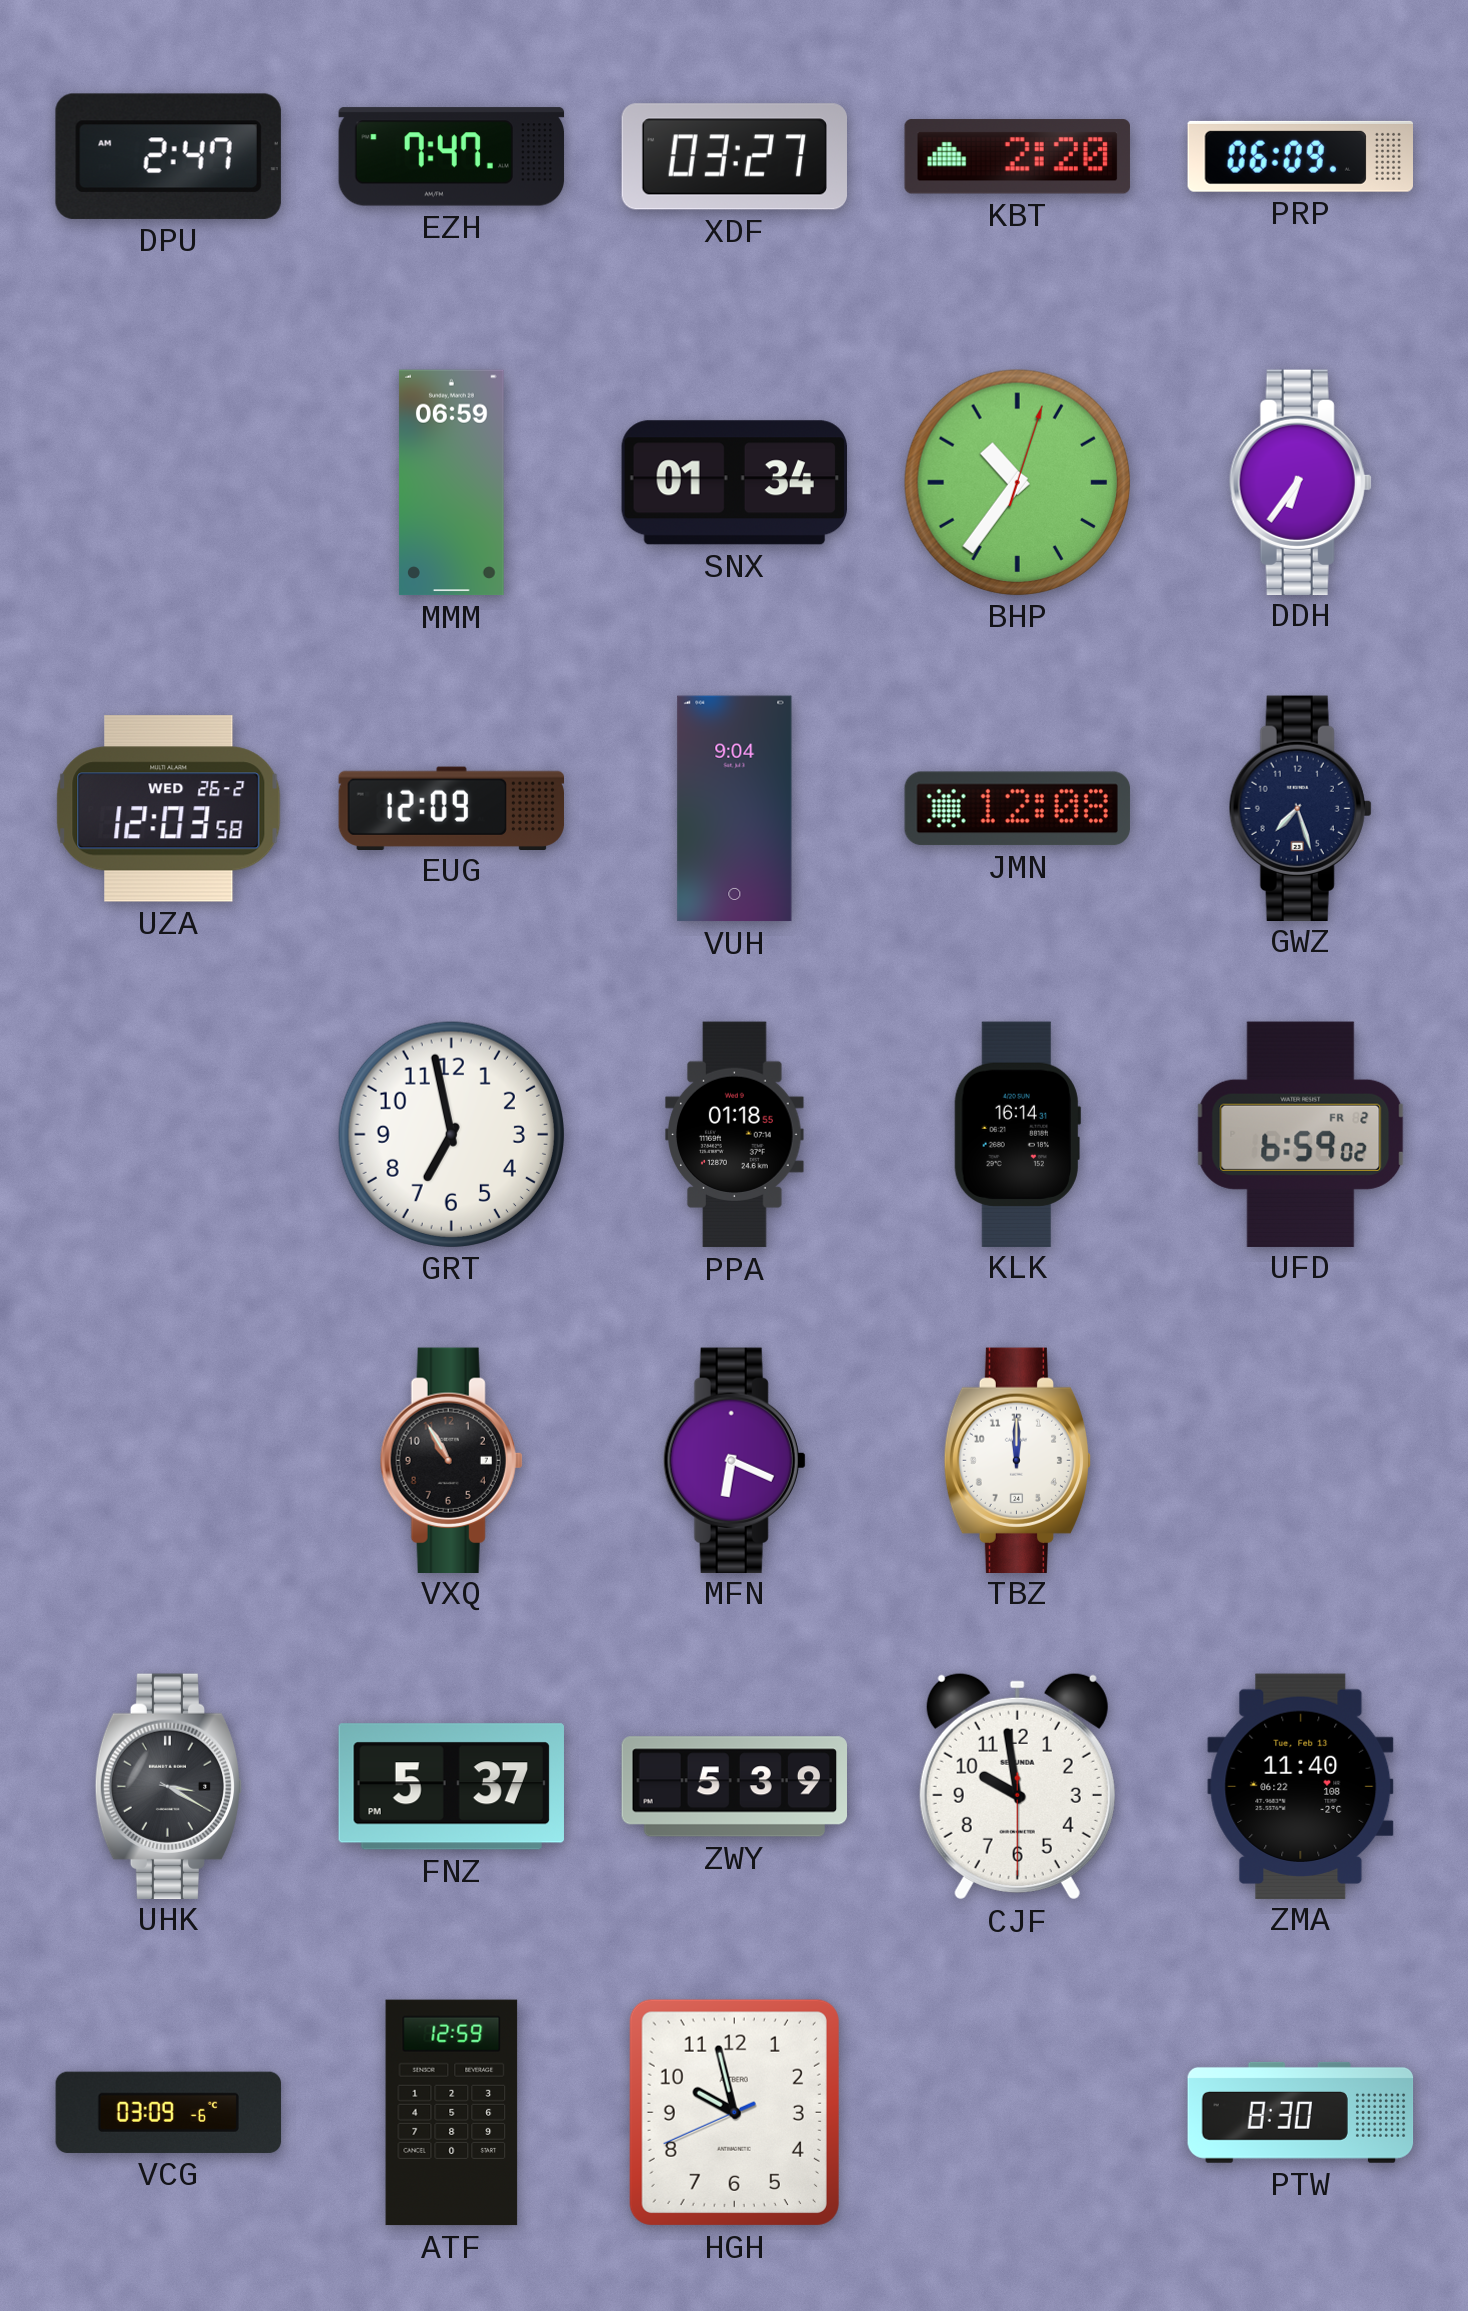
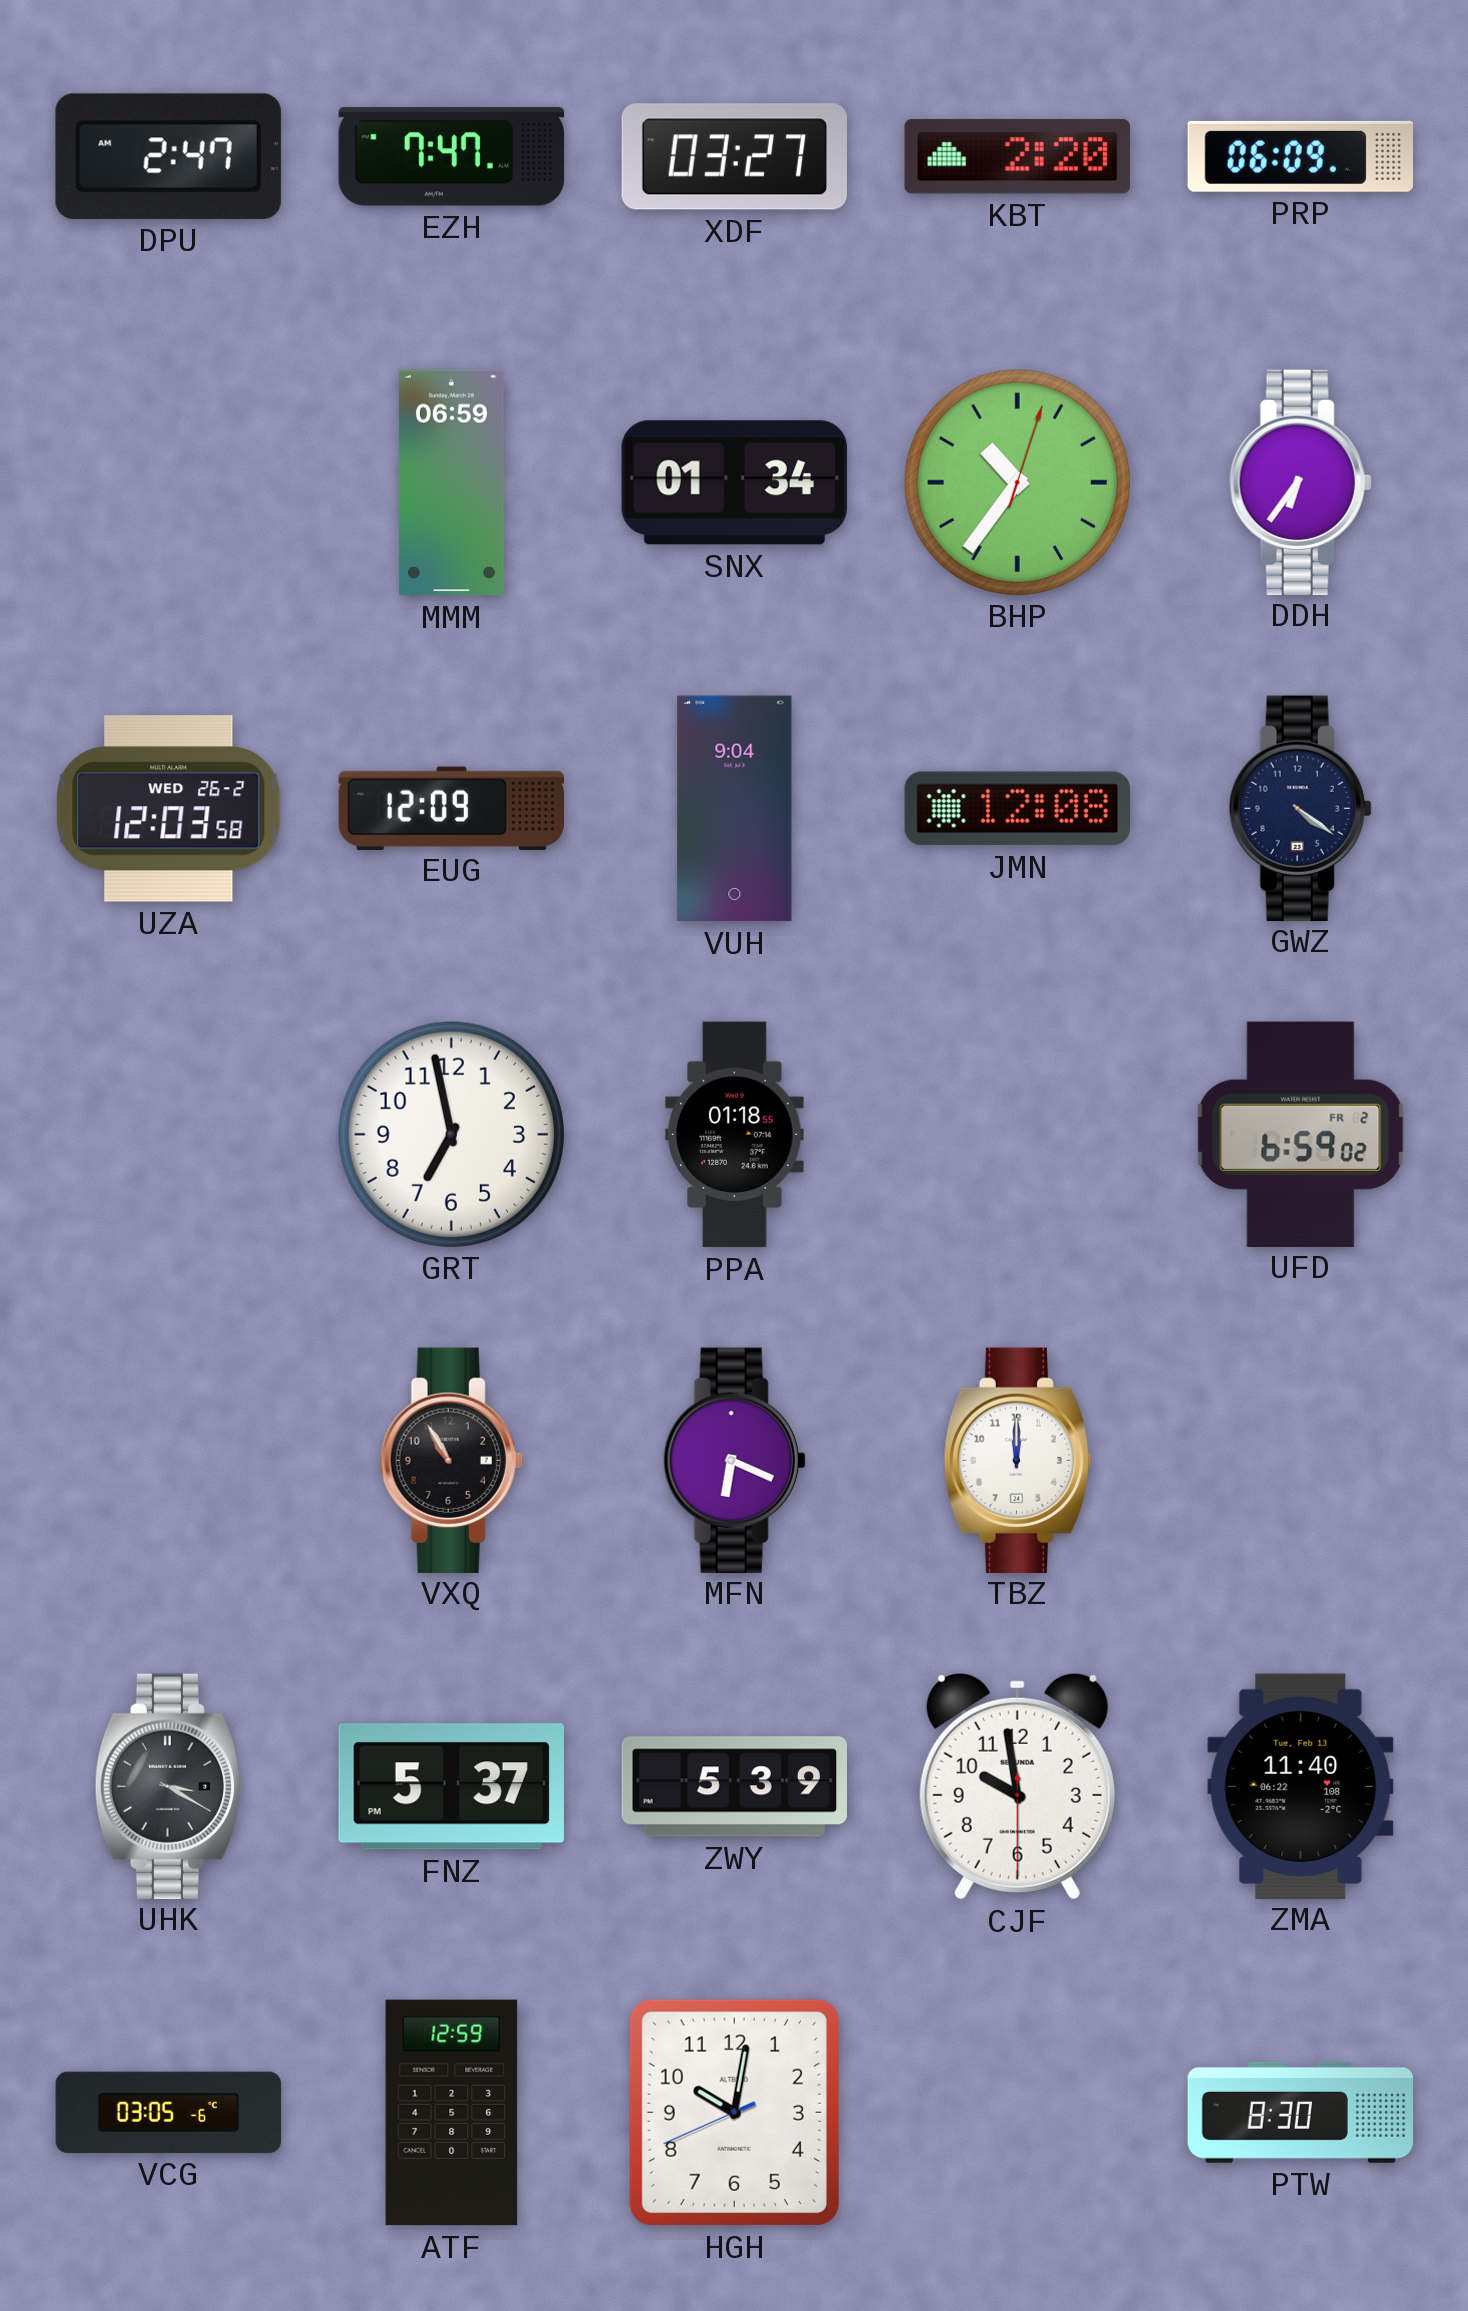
GWZ: 7:27 -> 4:21
KLK: 16:14 -> none
VCG: 03:09 -> 03:05
HGH: 9:57 -> 10:01
